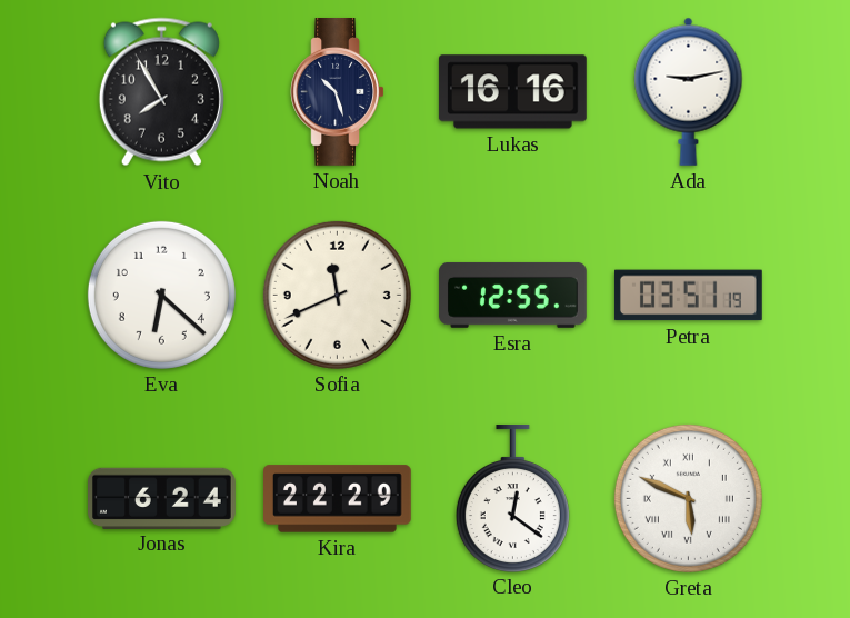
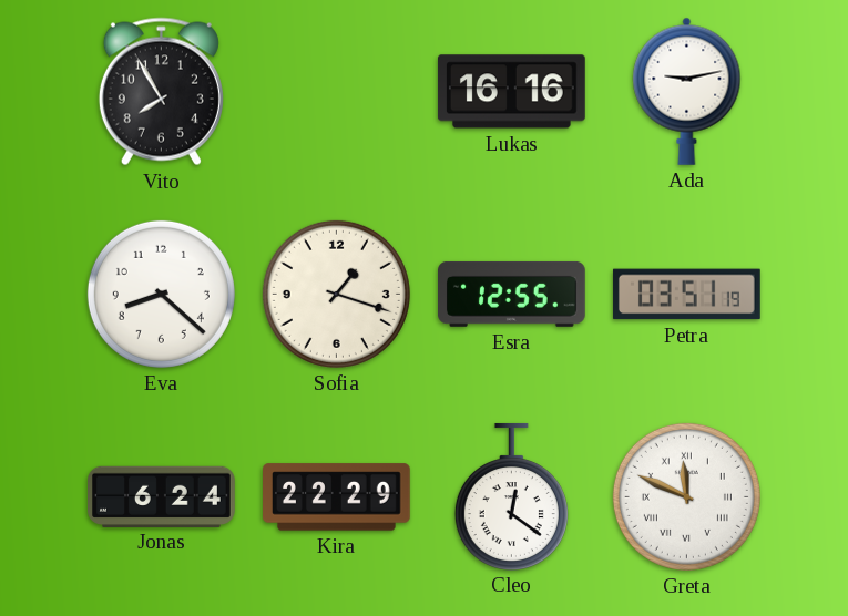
Noah: 10:27 -> none
Eva: 6:22 -> 8:22
Sofia: 11:41 -> 1:18
Greta: 5:49 -> 11:49
